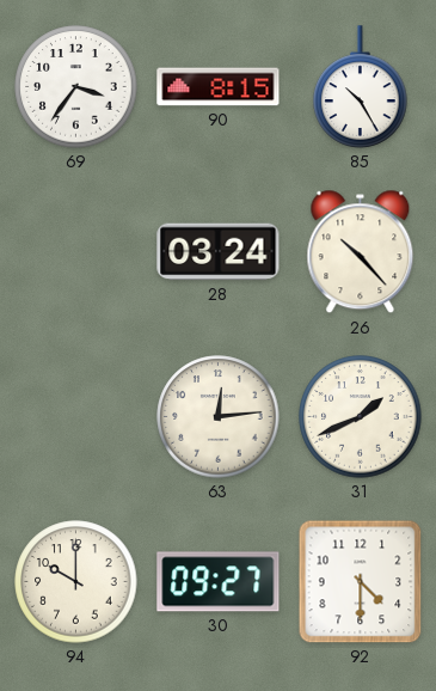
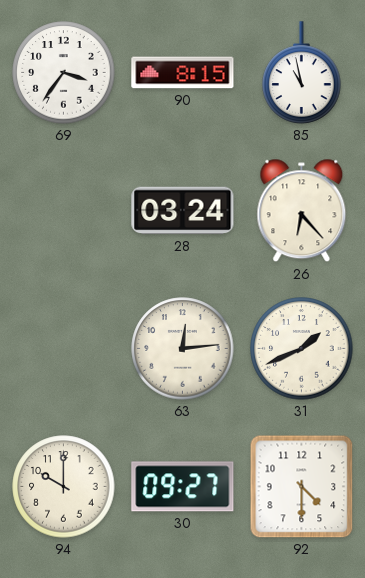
85: 10:25 -> 10:58
26: 10:23 -> 6:23
